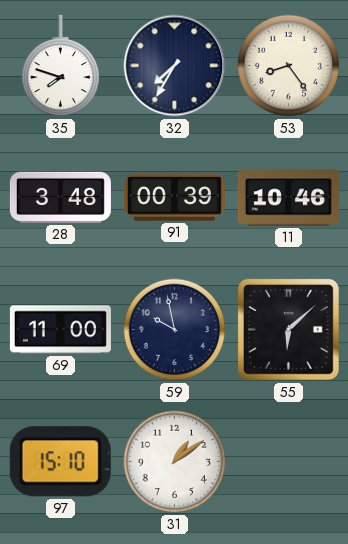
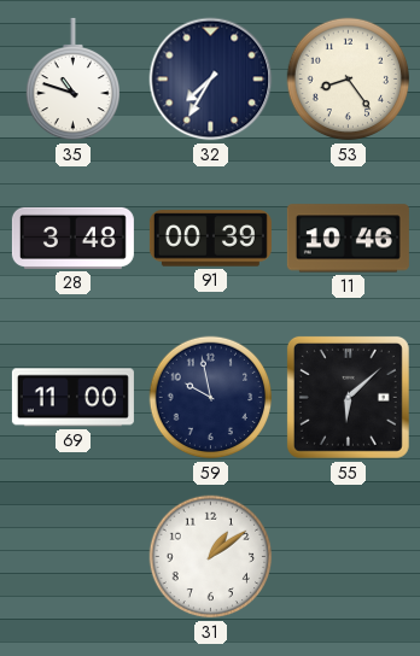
35: 7:48 -> 10:48
97: 15:10 -> none
